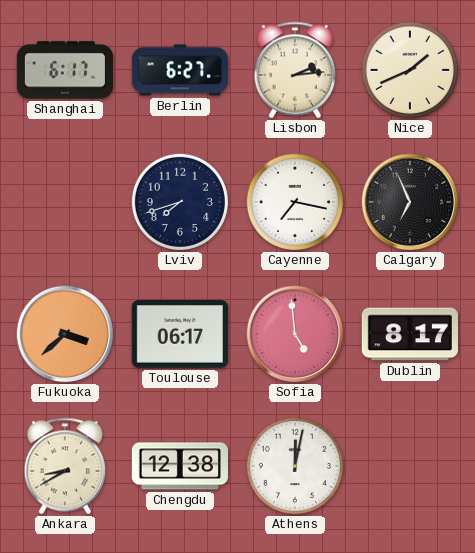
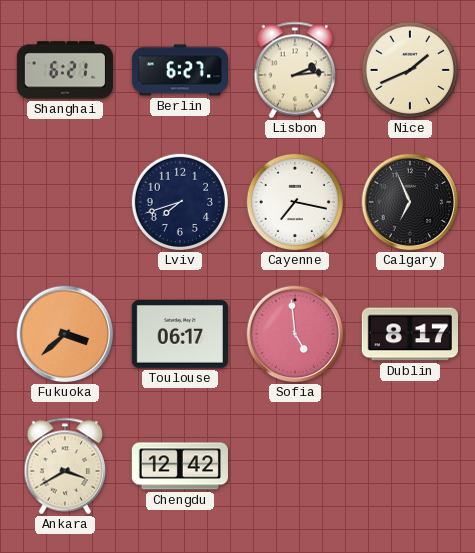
Shanghai: 6:17 -> 6:21
Ankara: 8:40 -> 3:40
Chengdu: 12:38 -> 12:42
Athens: 12:02 -> none
